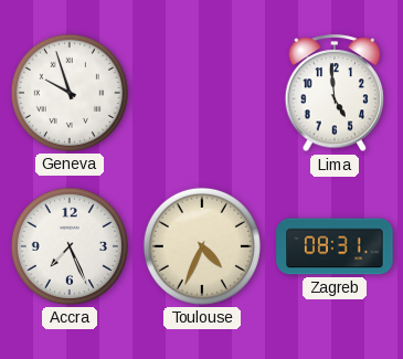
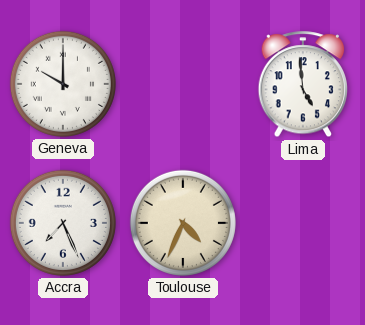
Geneva: 9:57 -> 10:00
Zagreb: 08:31 -> none
